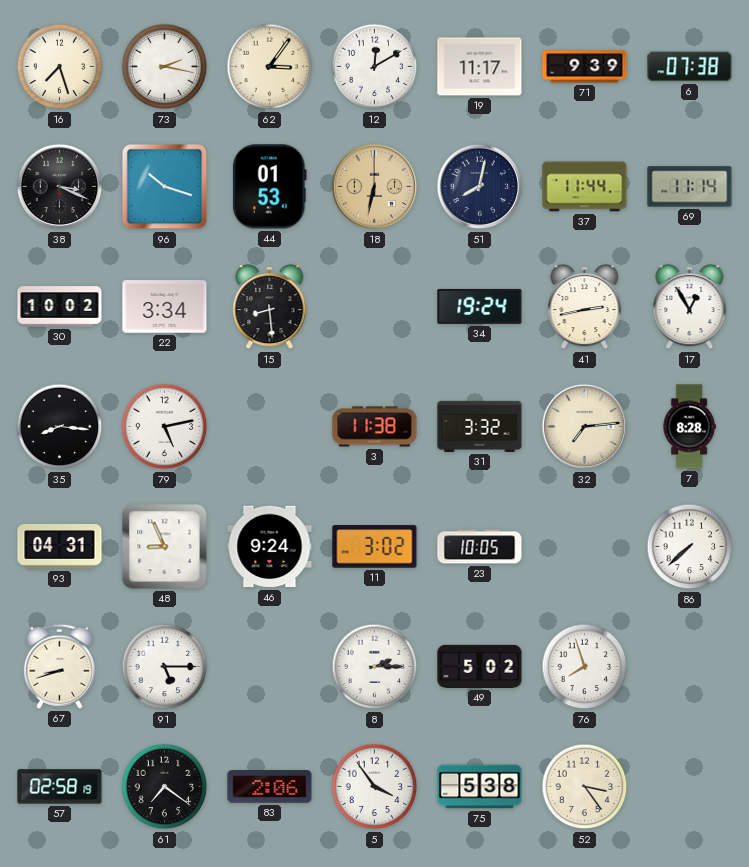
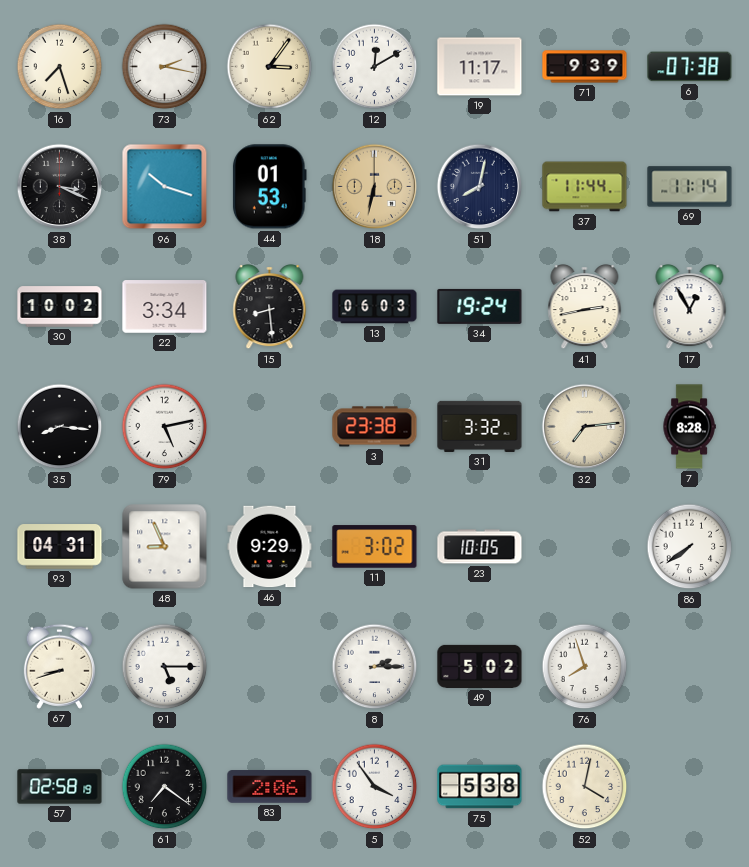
13: none -> 06:03
3: 11:38 -> 23:38
46: 9:24 -> 9:29
86: 7:38 -> 7:39
52: 3:24 -> 4:02
